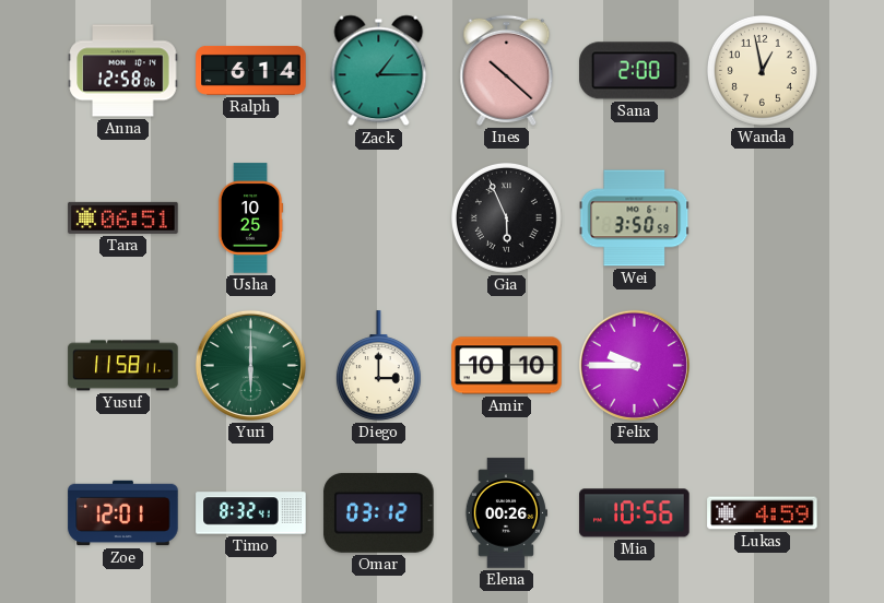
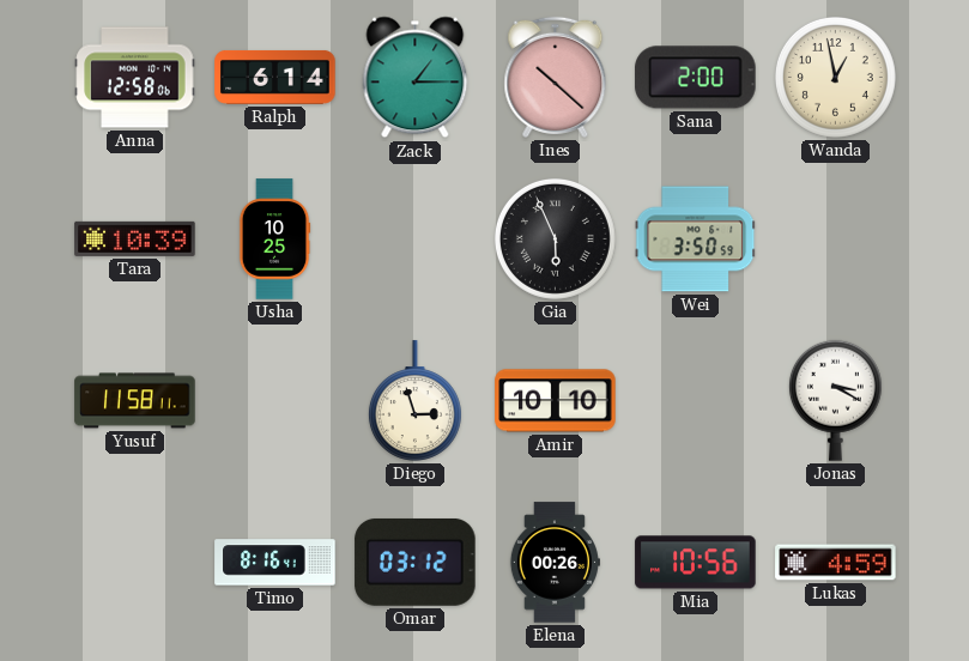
Tara: 06:51 -> 10:39
Yuri: 6:00 -> none
Diego: 3:00 -> 2:57
Felix: 9:45 -> none
Jonas: none -> 3:20
Zoe: 12:01 -> none
Timo: 8:32 -> 8:16
